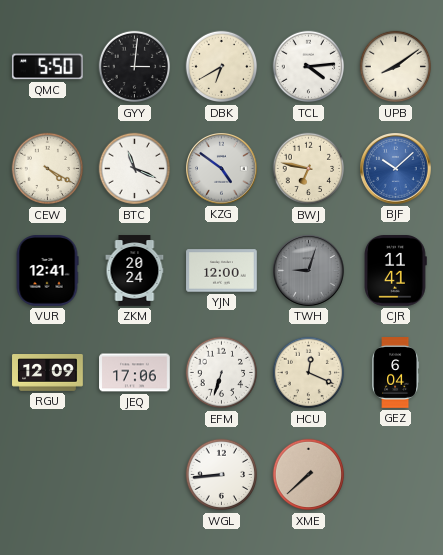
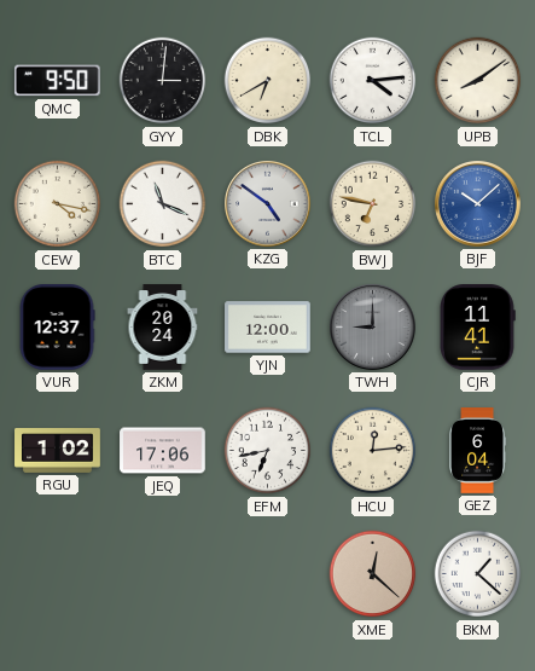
QMC: 5:50 -> 9:50
CEW: 4:20 -> 4:17
VUR: 12:41 -> 12:37
TWH: 9:03 -> 9:00
RGU: 12:09 -> 1:02
EFM: 6:33 -> 6:43
HCU: 12:19 -> 12:14
WGL: 8:44 -> none
XME: 7:38 -> 12:22
BKM: none -> 1:22
